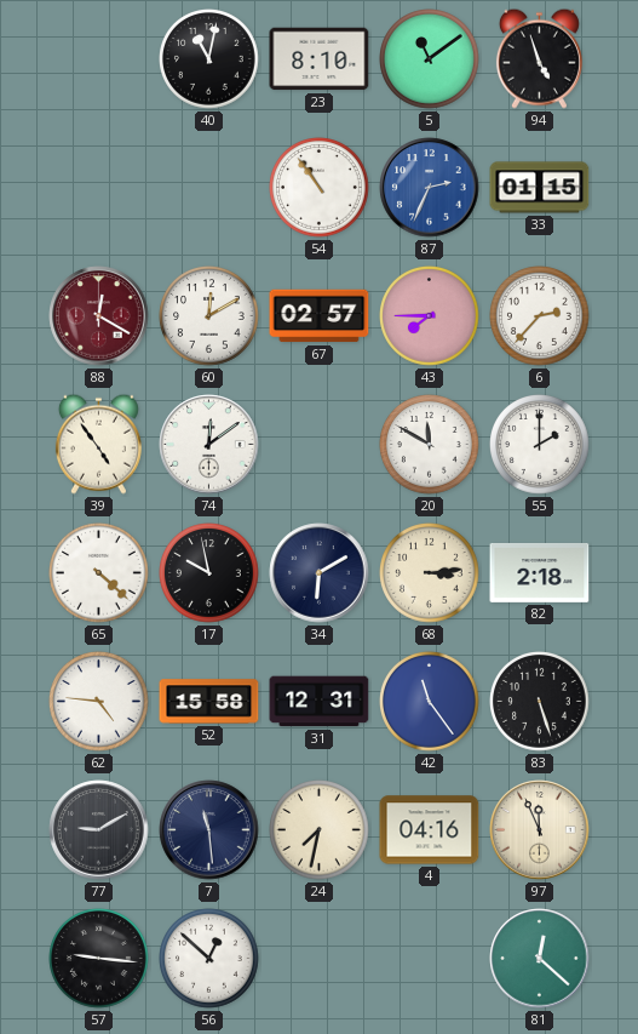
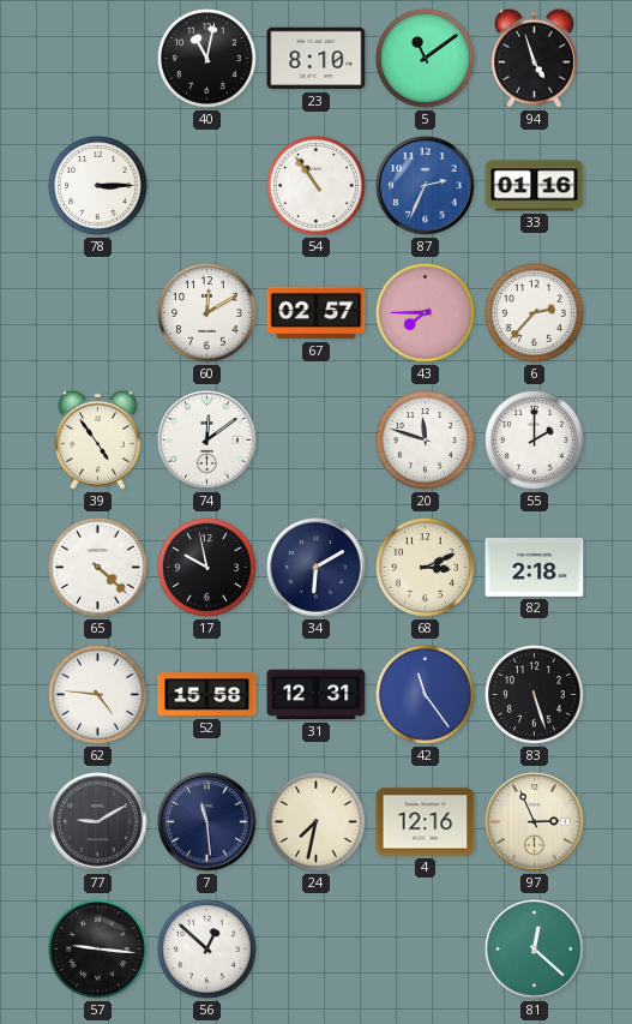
78: none -> 3:15
33: 01:15 -> 01:16
88: 12:20 -> none
20: 11:50 -> 11:48
68: 3:14 -> 3:11
4: 04:16 -> 12:16
97: 11:56 -> 2:56
